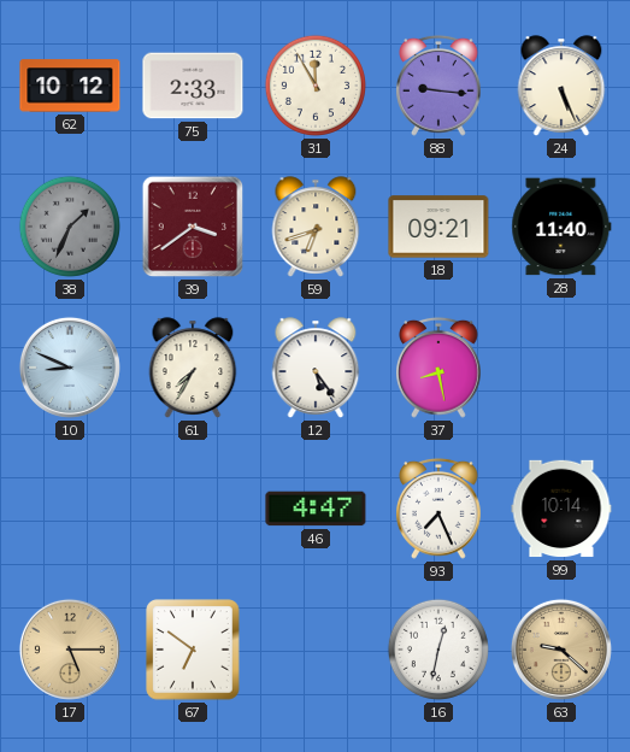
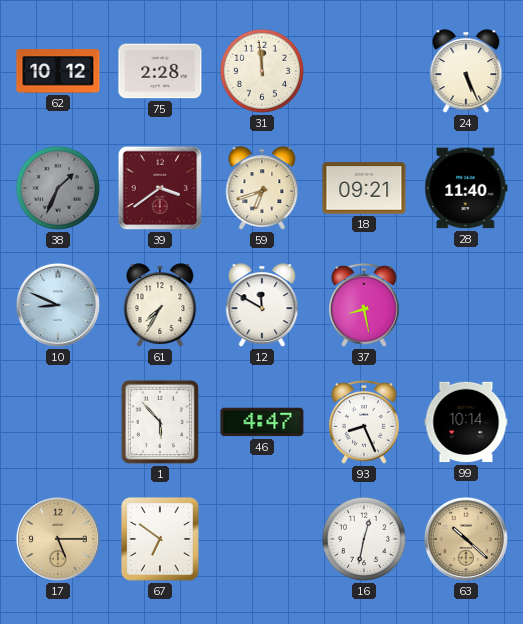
75: 2:33 -> 2:28
31: 11:55 -> 11:59
88: 9:16 -> none
12: 5:24 -> 11:50
1: none -> 5:53
93: 7:26 -> 8:26
63: 9:22 -> 10:22
